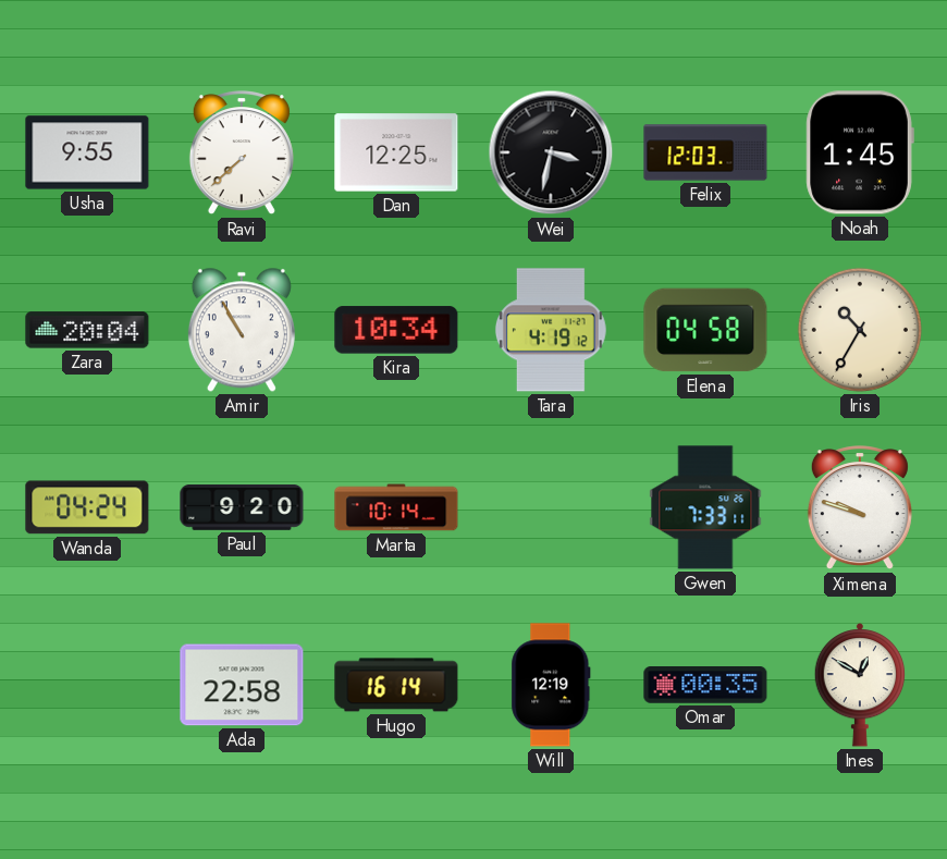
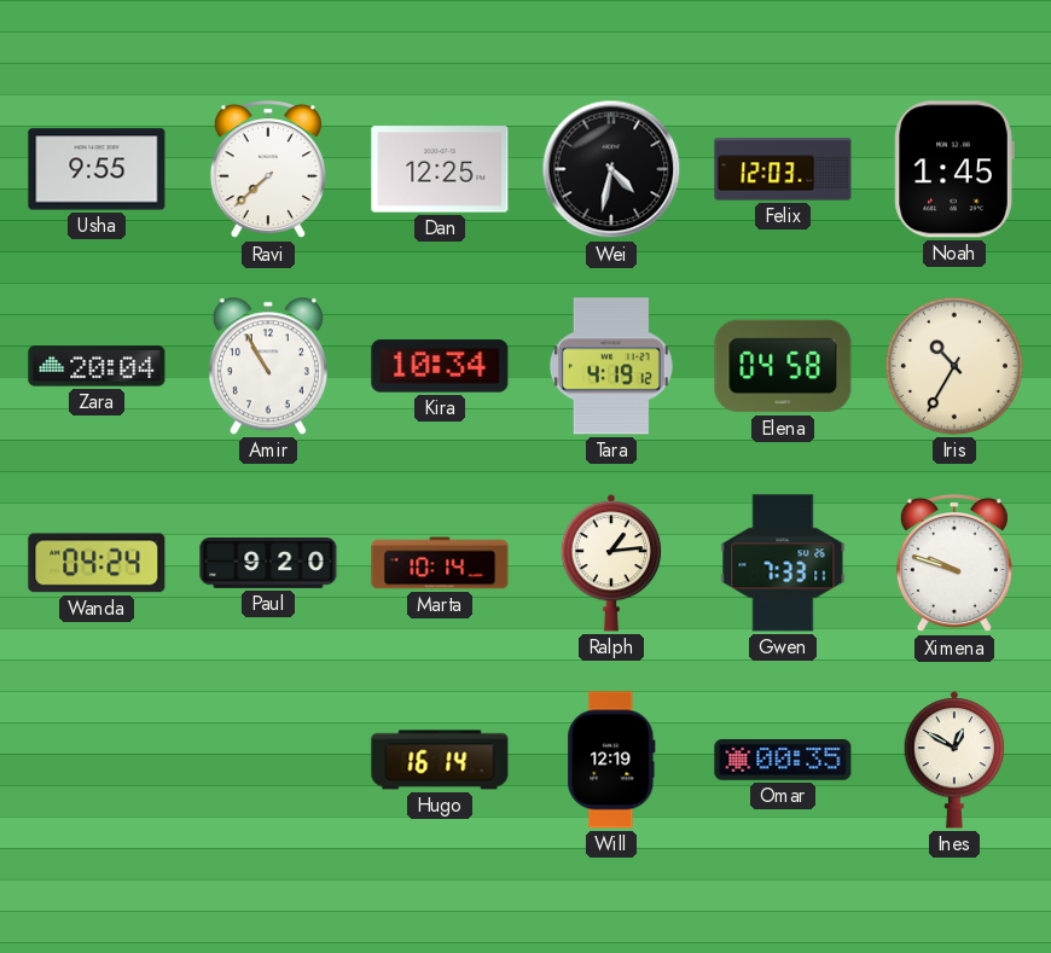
Wei: 3:32 -> 4:32
Ralph: none -> 1:14
Ada: 22:58 -> none
